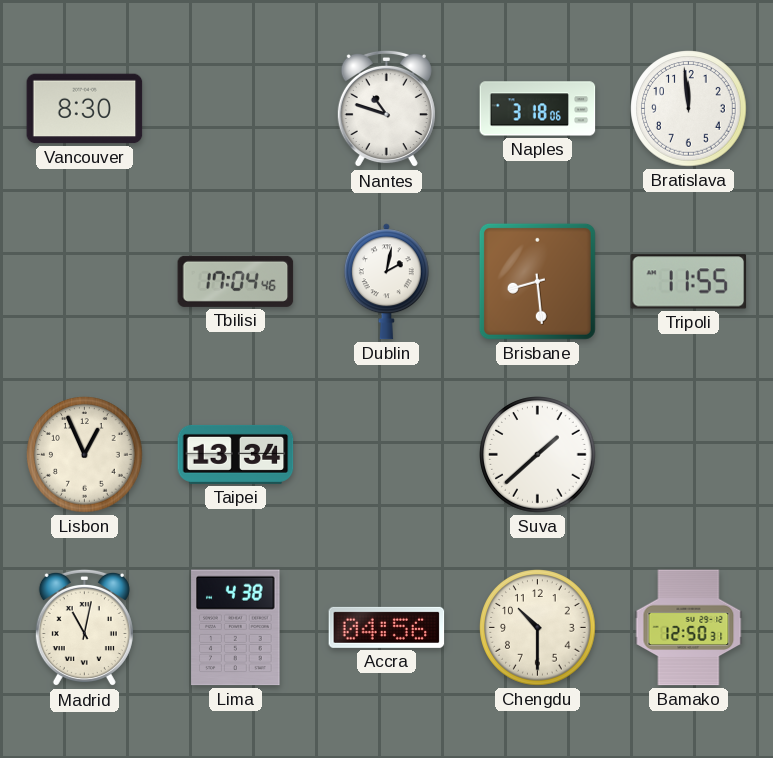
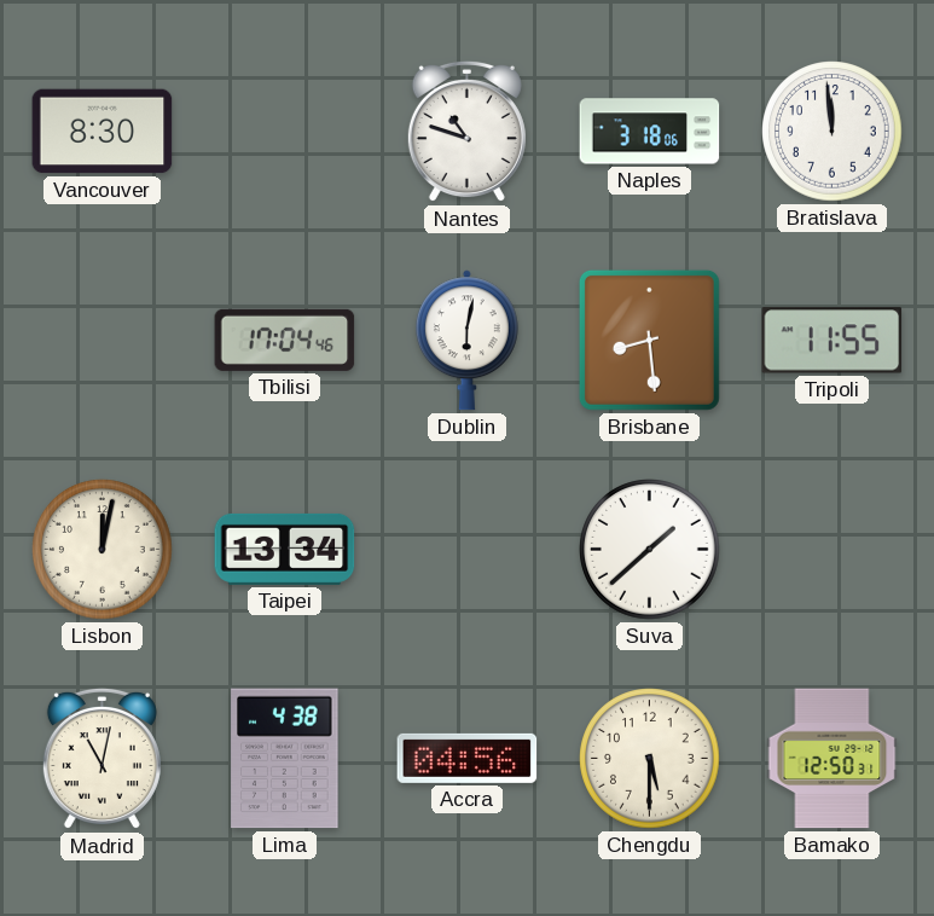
Dublin: 2:02 -> 6:02
Lisbon: 12:56 -> 12:02
Chengdu: 10:30 -> 5:30
